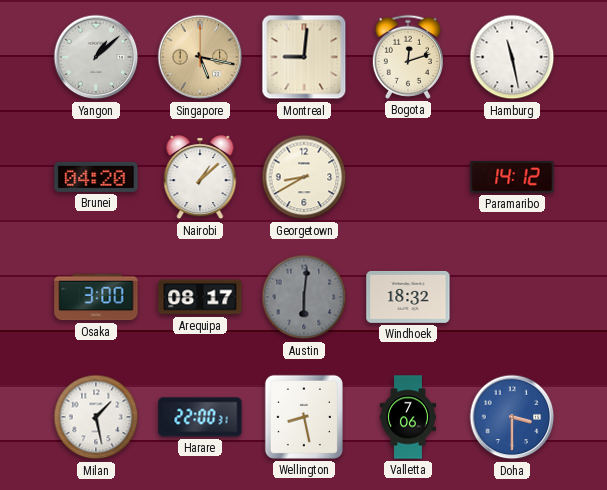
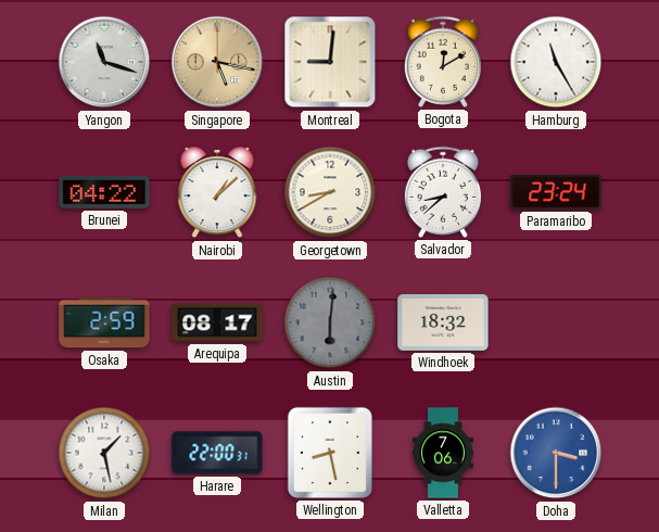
Yangon: 1:08 -> 11:18
Bogota: 12:12 -> 12:10
Hamburg: 11:28 -> 11:25
Brunei: 04:20 -> 04:22
Salvador: none -> 8:38
Paramaribo: 14:12 -> 23:24
Osaka: 3:00 -> 2:59
